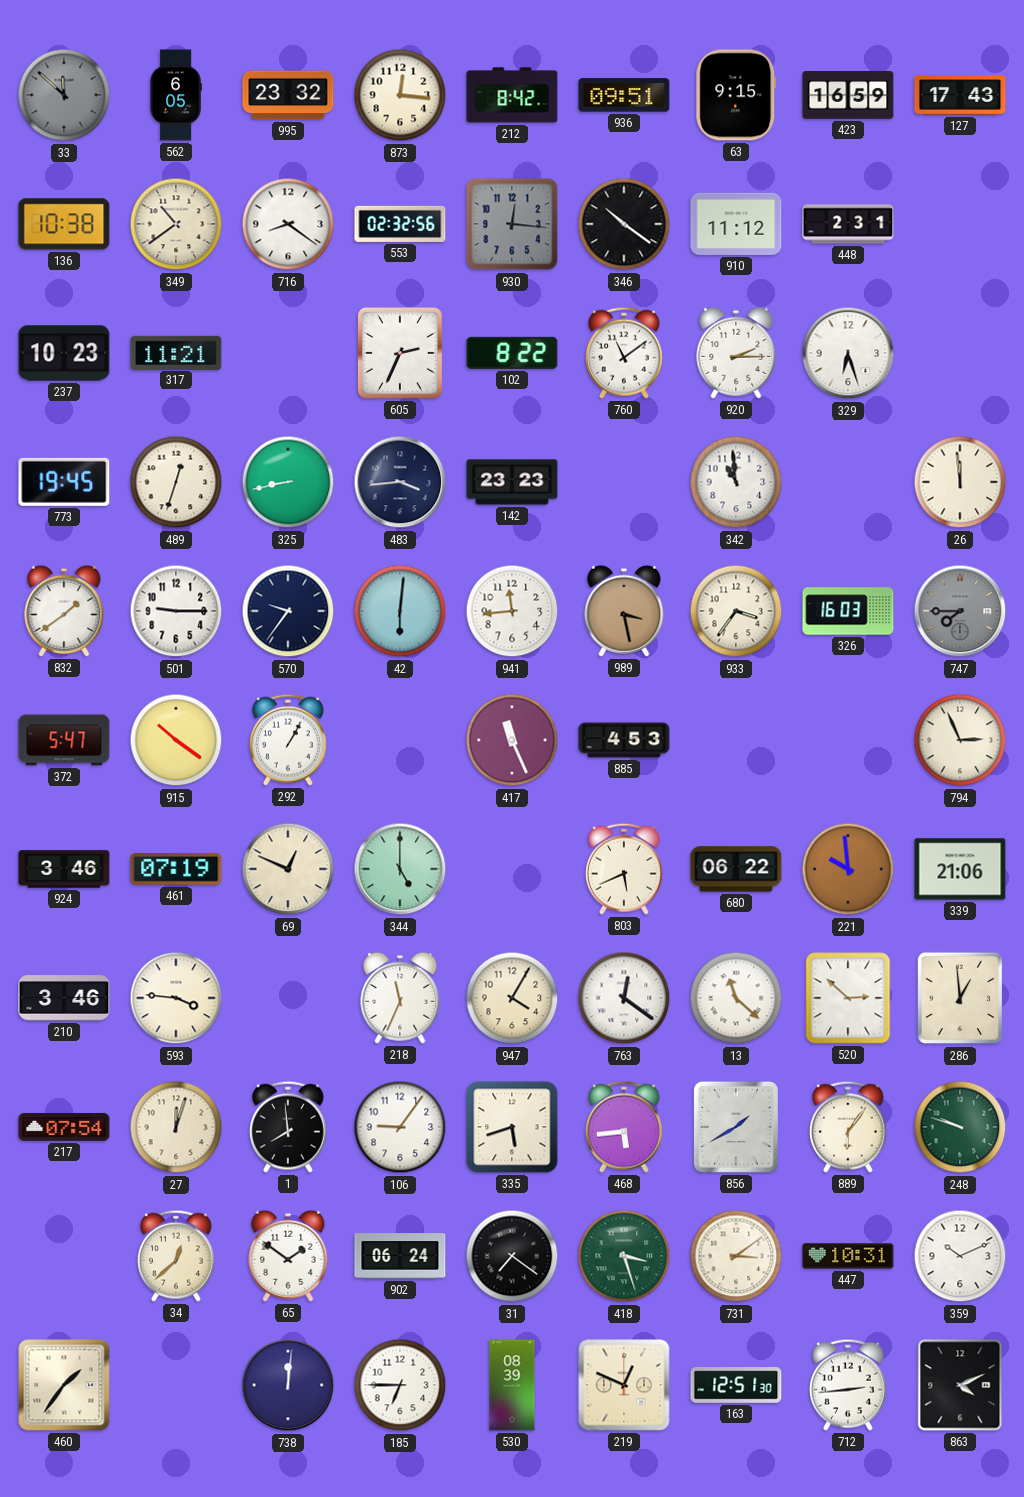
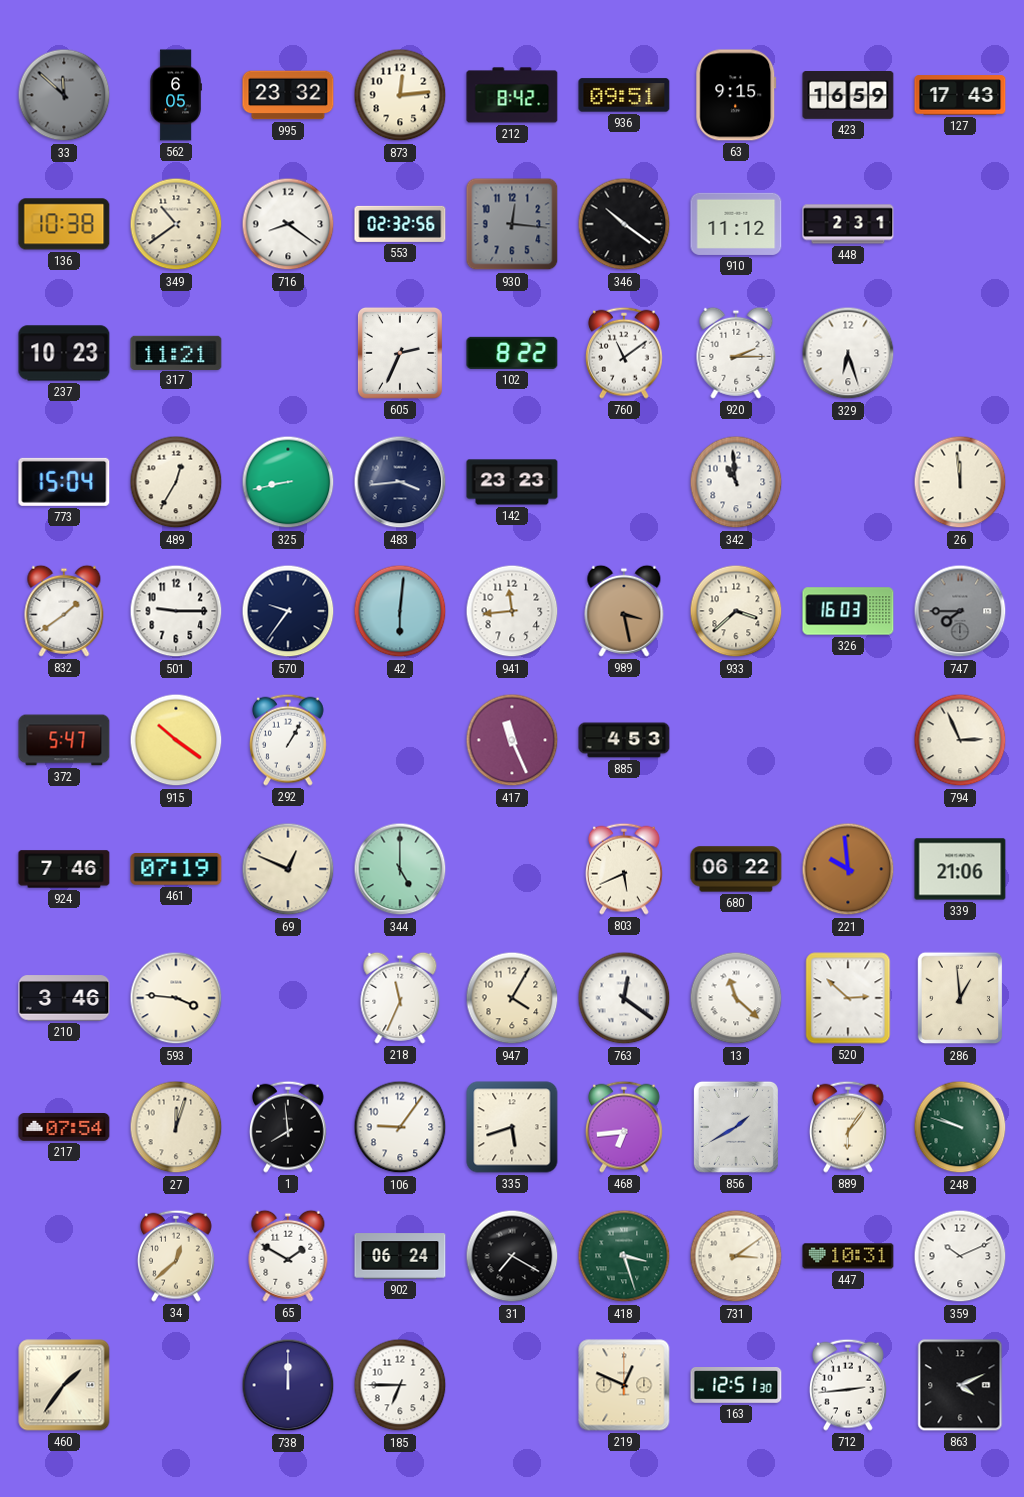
873: 12:16 -> 12:14
773: 19:45 -> 15:04
489: 12:33 -> 12:35
933: 3:36 -> 3:38
924: 3:46 -> 7:46
468: 5:44 -> 6:44
65: 1:51 -> 1:50
31: 7:21 -> 7:20
738: 12:01 -> 12:00
530: 08:39 -> none
